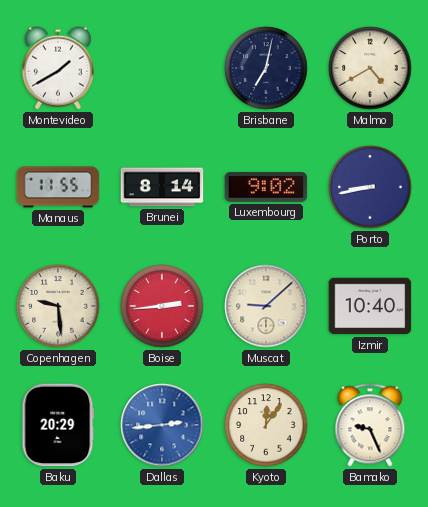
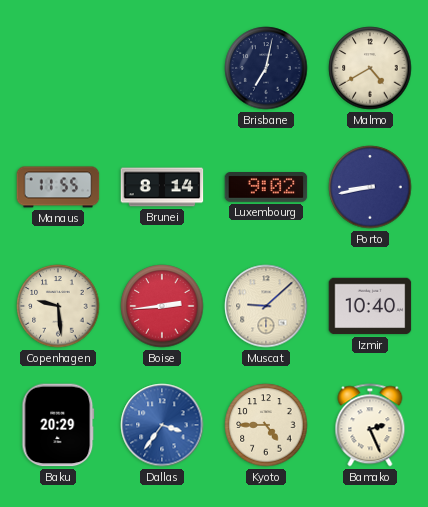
Montevideo: 1:40 -> none
Dallas: 2:44 -> 3:36
Kyoto: 12:06 -> 4:45
Bamako: 9:26 -> 2:26
